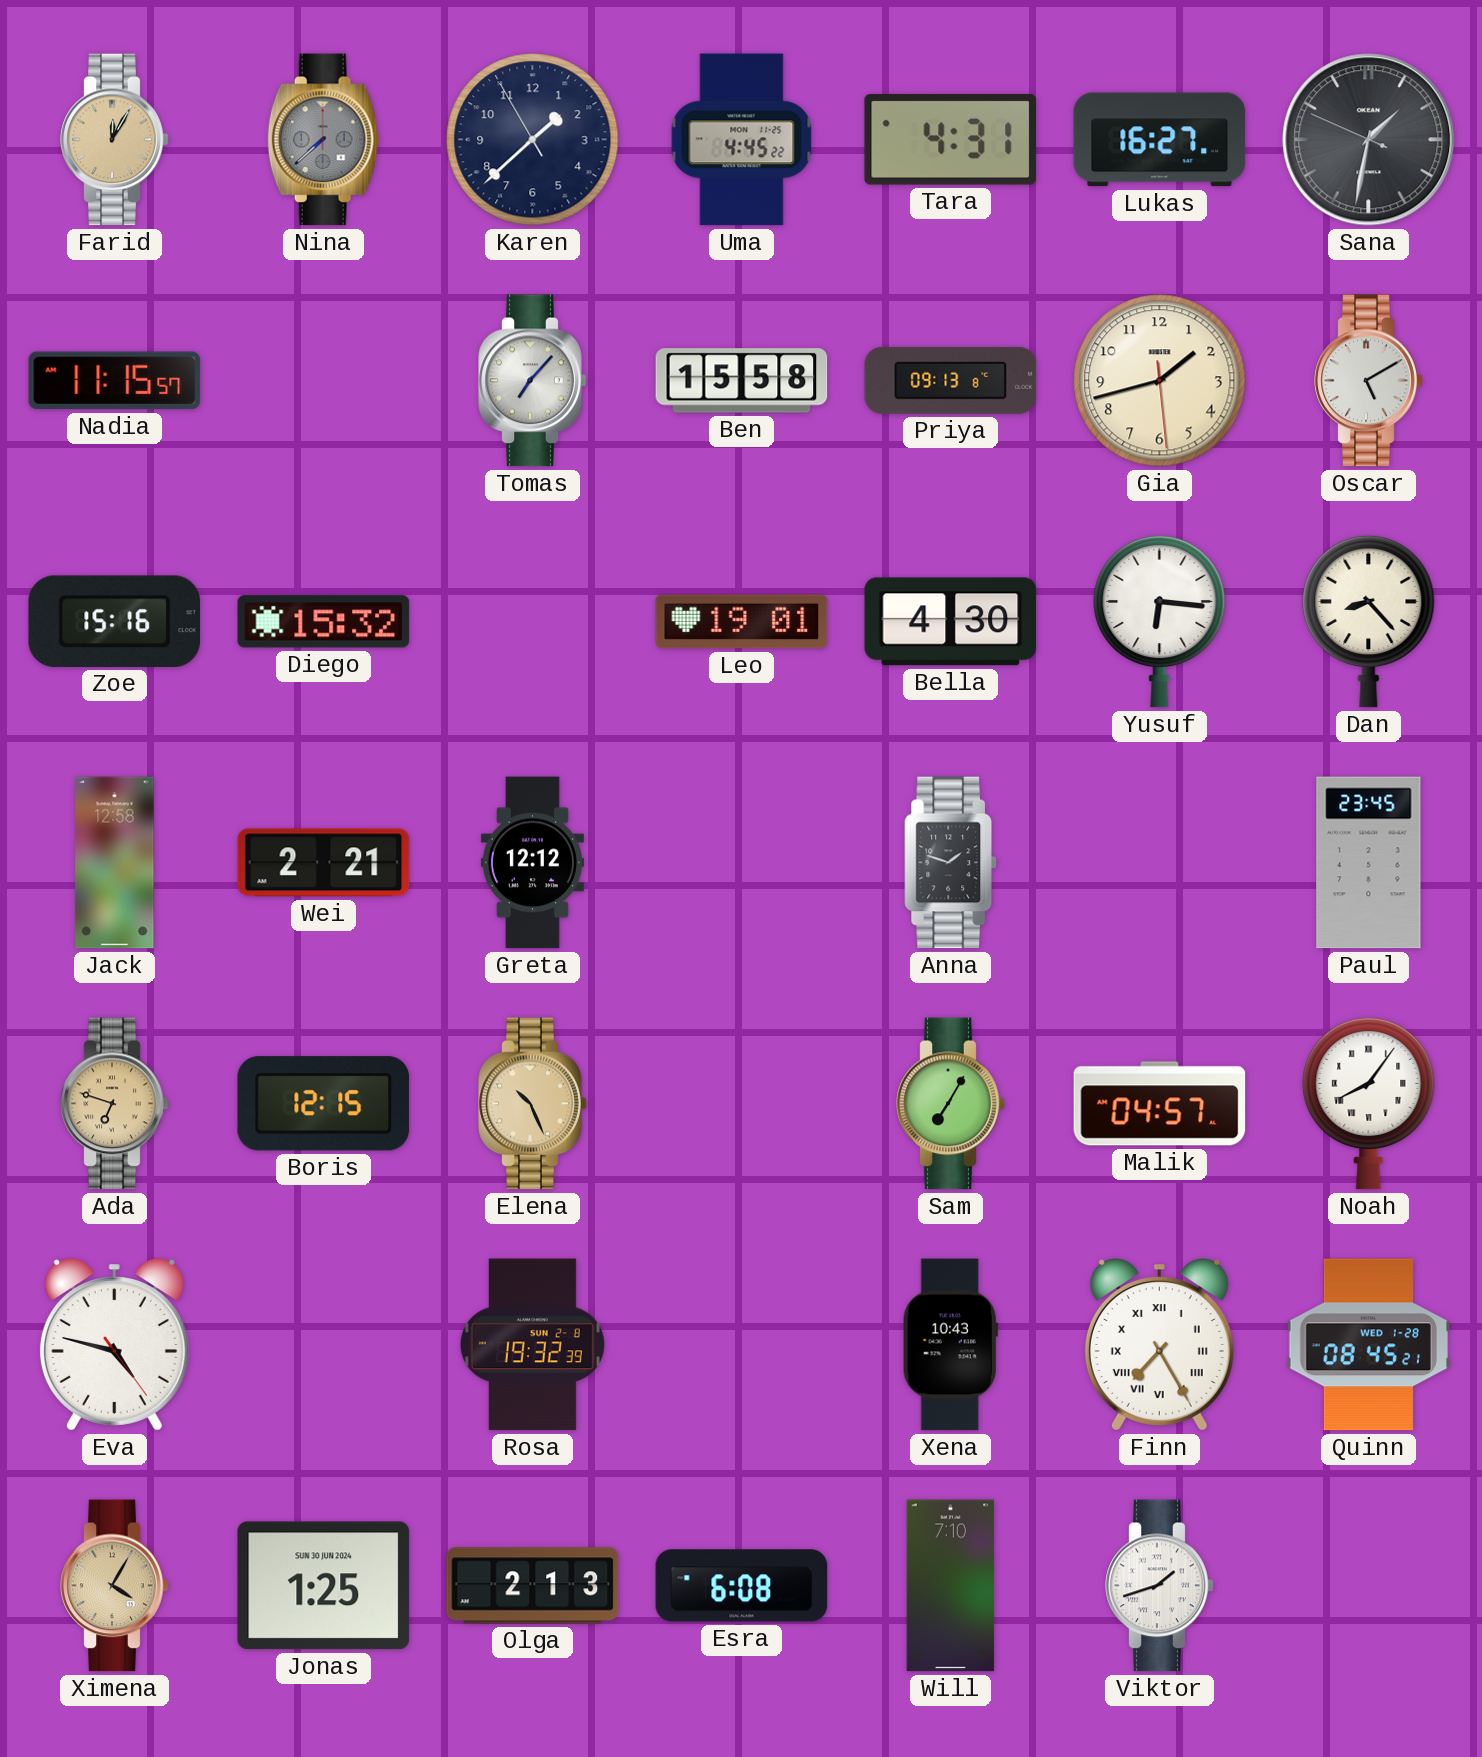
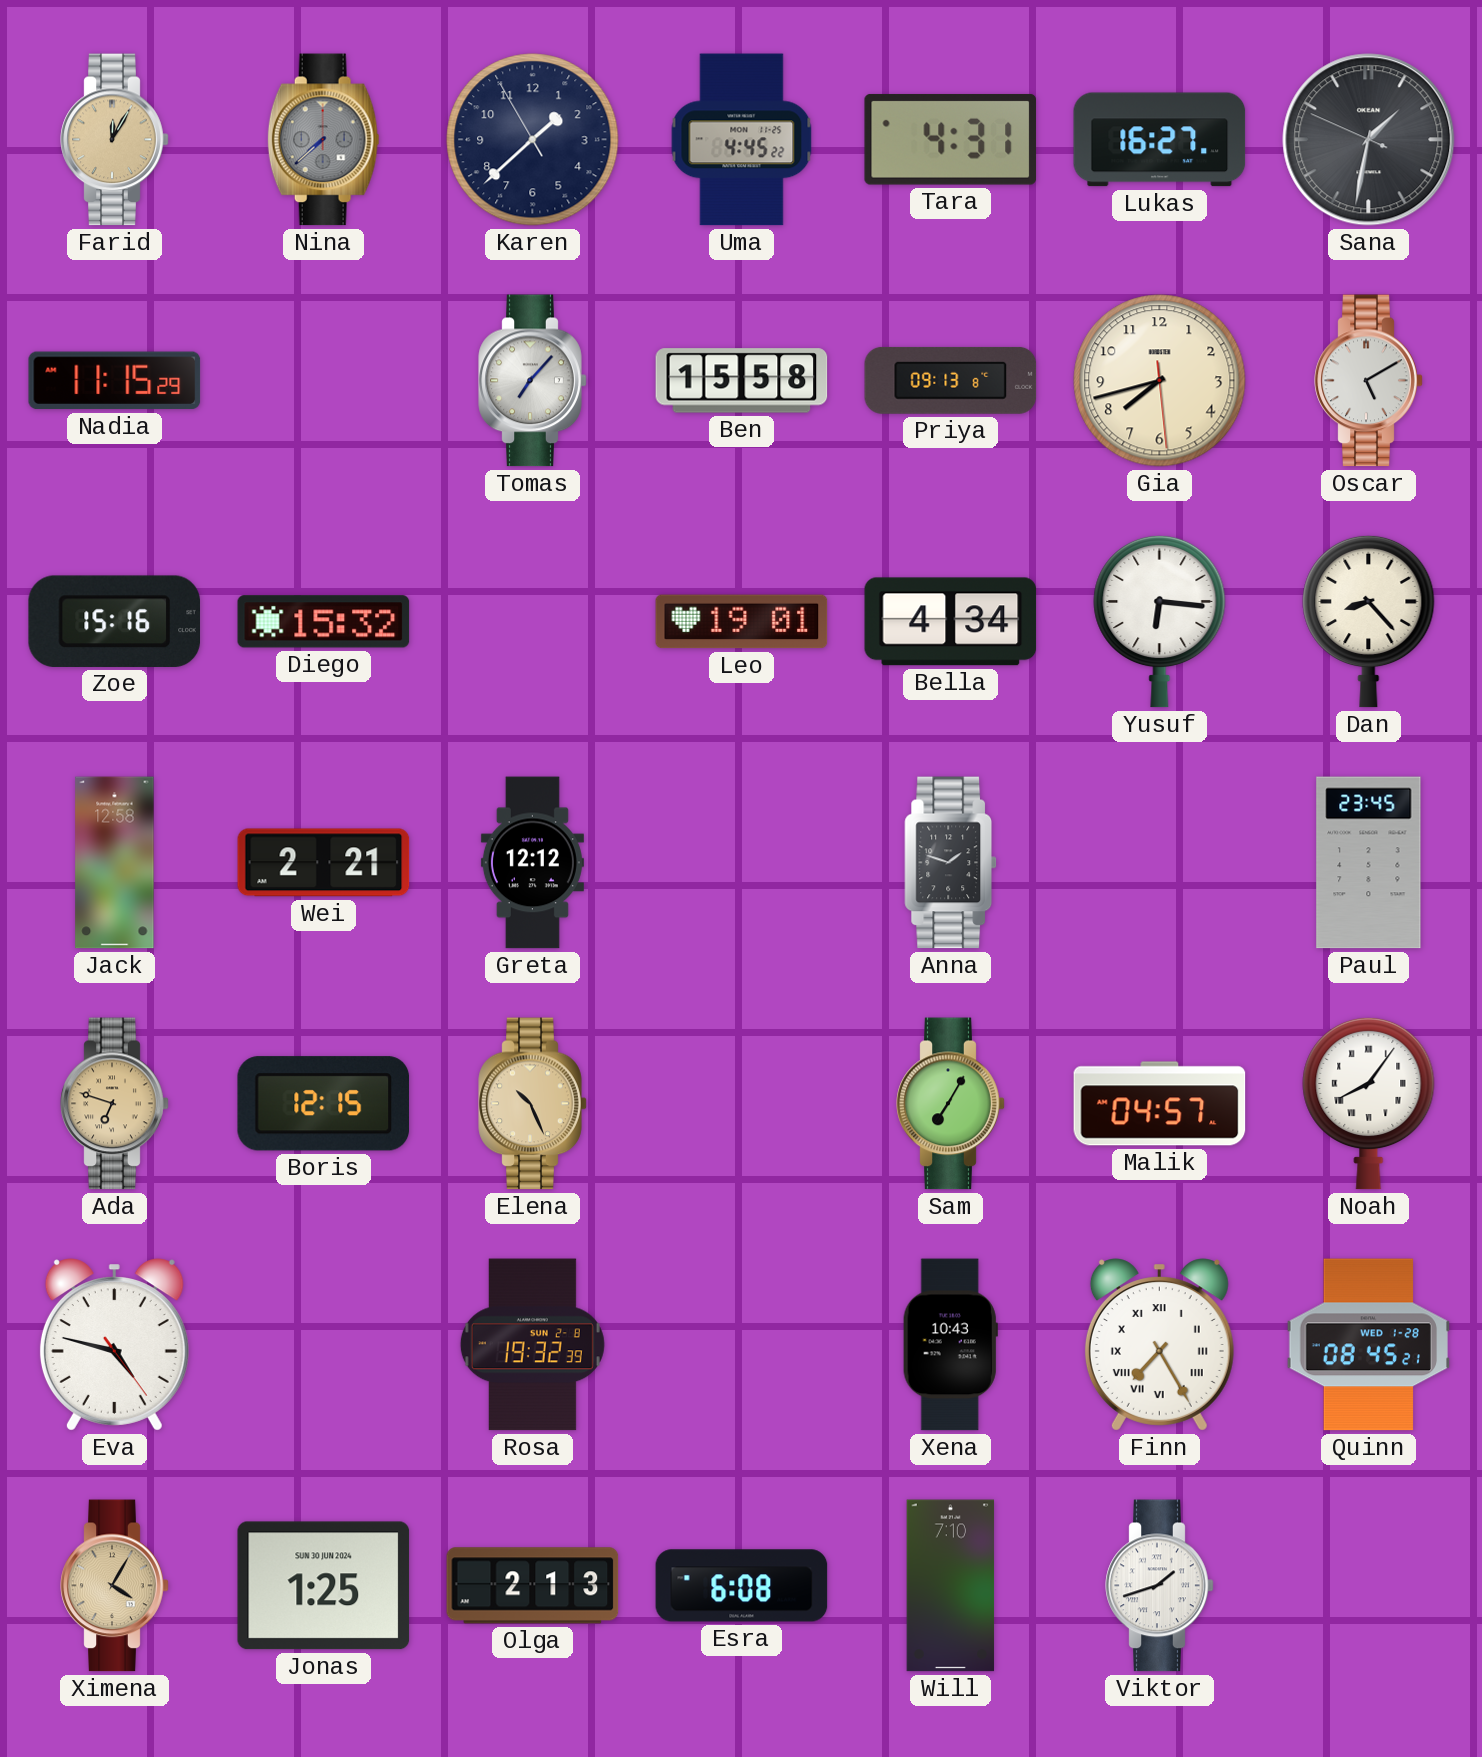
Nadia: 11:15:57 -> 11:15:29
Gia: 1:42 -> 7:42
Bella: 4:30 -> 4:34
